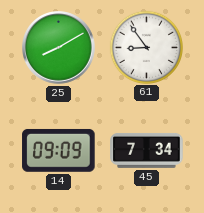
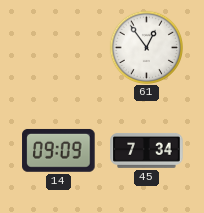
25: 8:10 -> none
61: 8:54 -> 12:54
